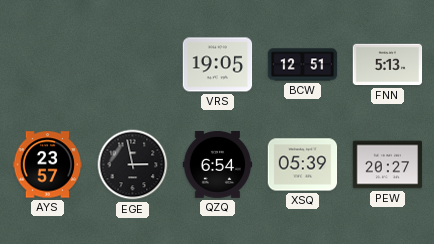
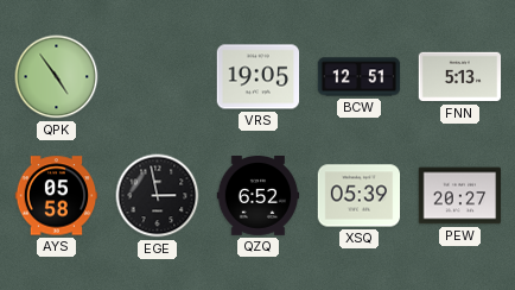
QPK: none -> 4:54
AYS: 23:57 -> 05:58
QZQ: 6:54 -> 6:52
